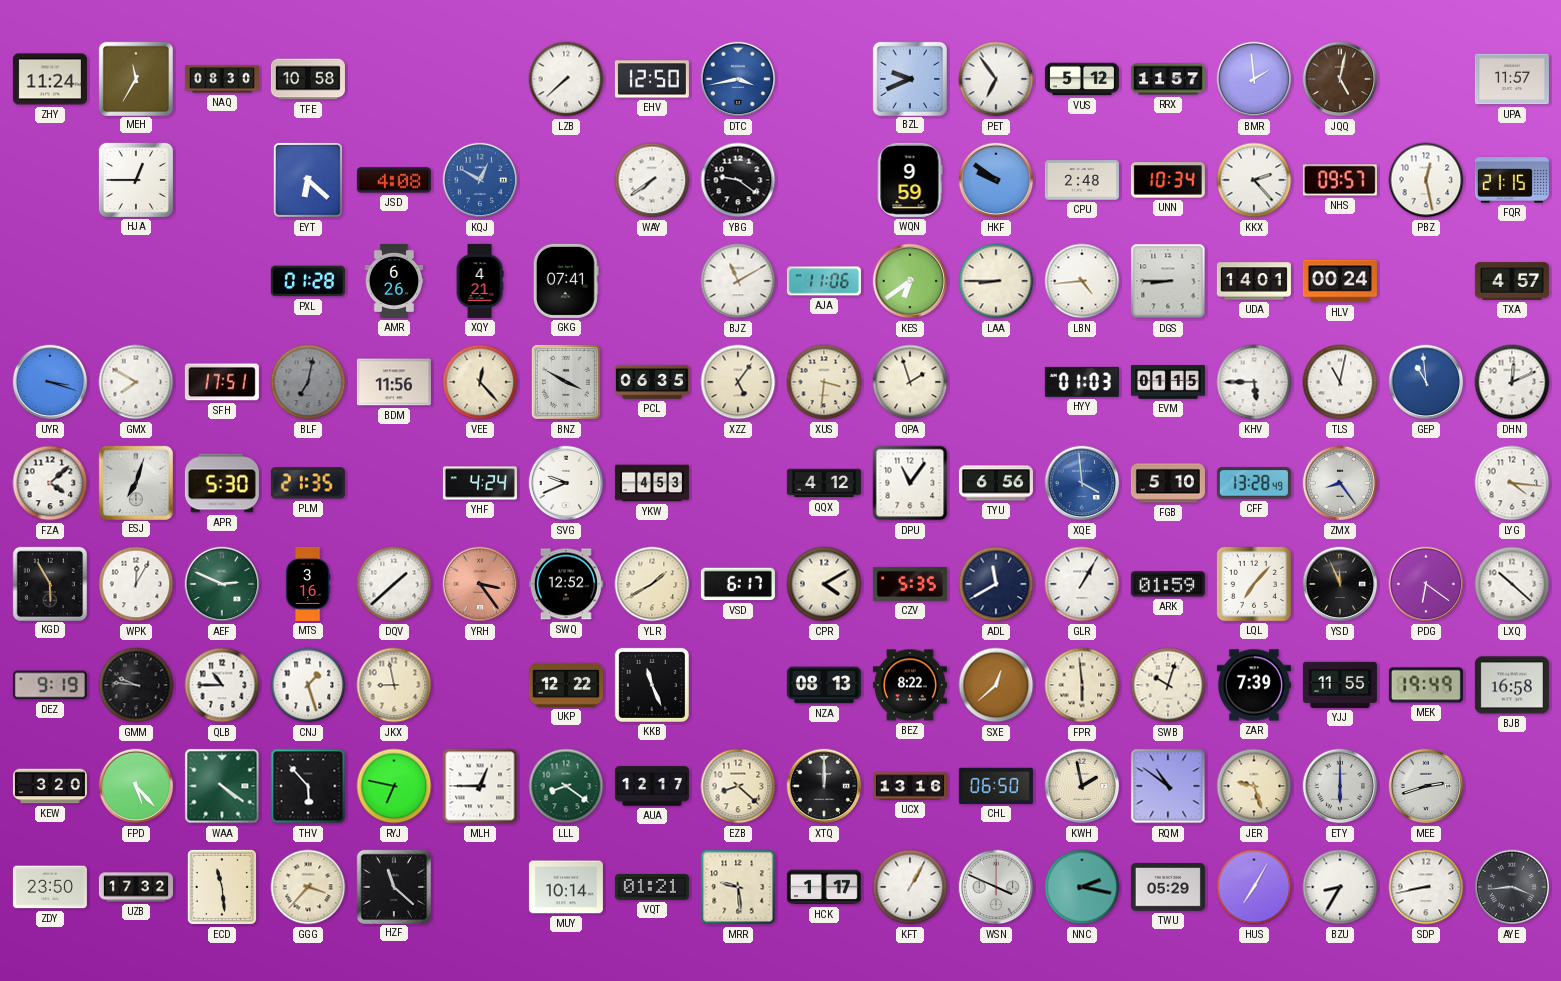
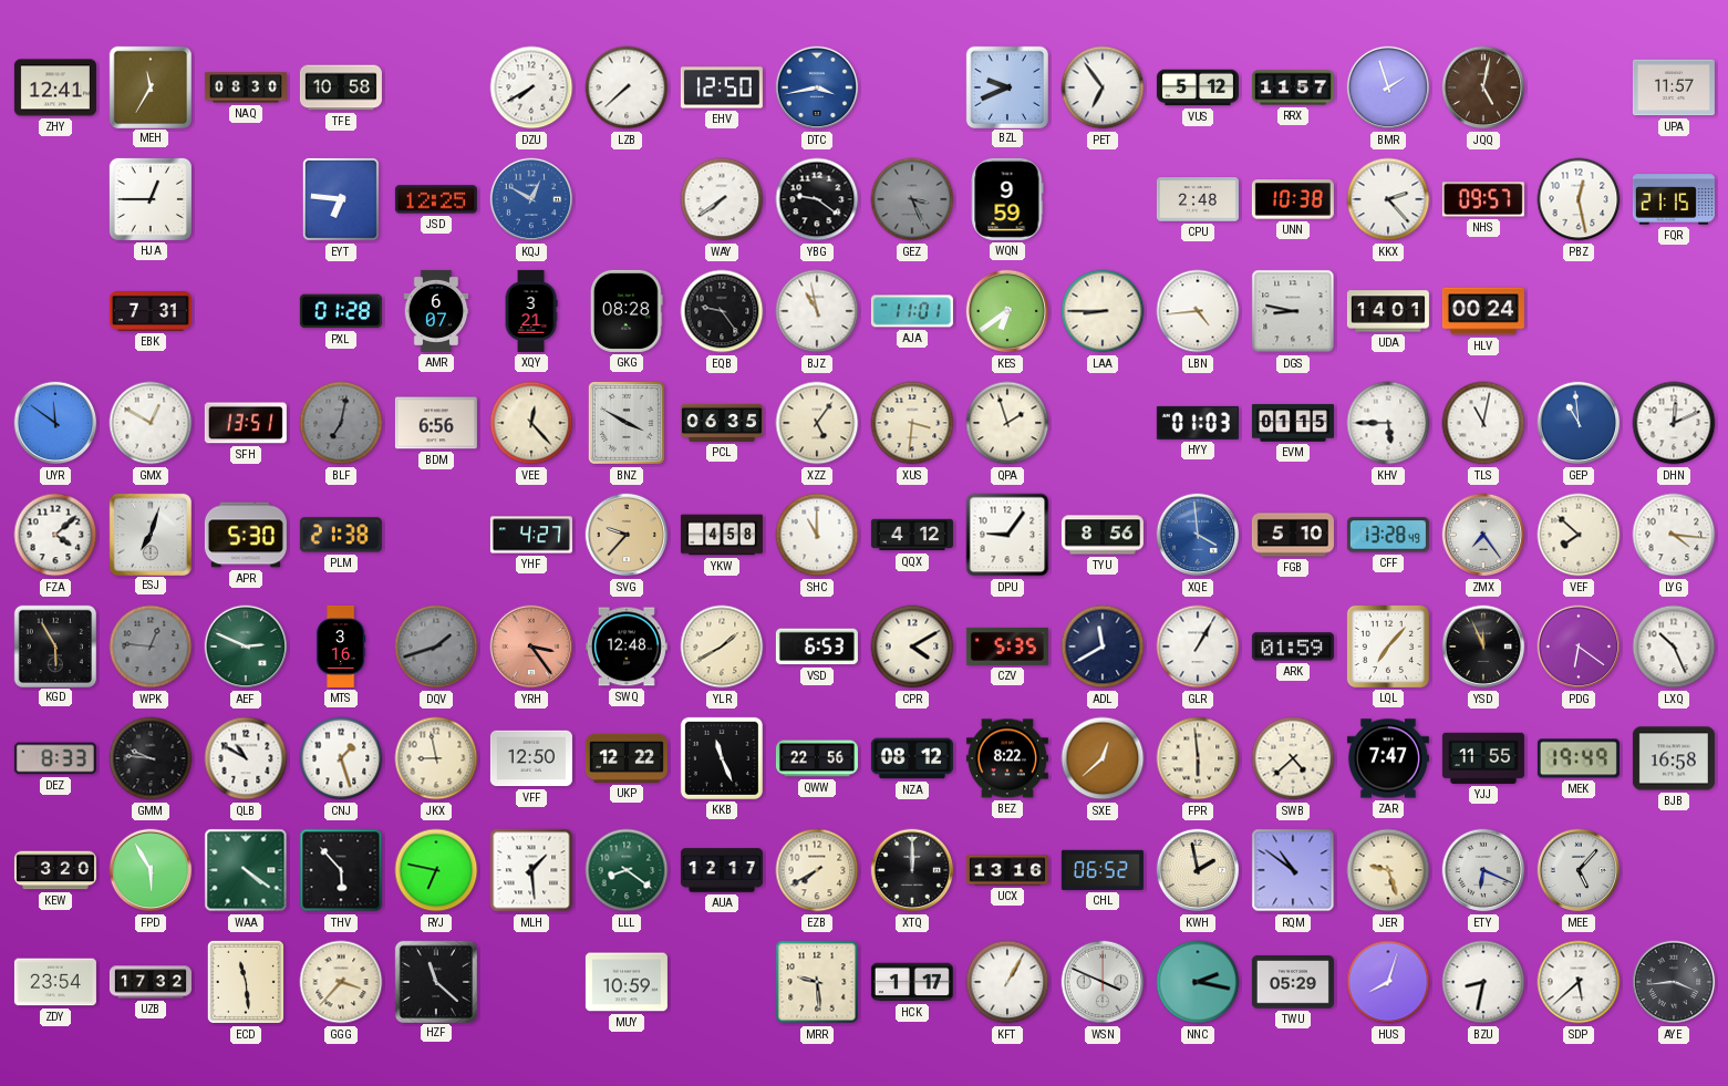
ZHY: 11:24 -> 12:41
DZU: none -> 7:40
BMR: 1:59 -> 1:57
EYT: 6:22 -> 6:46
JSD: 4:08 -> 12:25
GEZ: none -> 3:26
HKF: 9:51 -> none
UNN: 10:34 -> 10:38
EBK: none -> 7:31
AMR: 6:26 -> 6:07
XQY: 4:21 -> 3:21
GKG: 07:41 -> 08:28
EQB: none -> 9:24
BJZ: 11:10 -> 10:58
AJA: 11:06 -> 11:01
DGS: 8:45 -> 8:47
TXA: 4:57 -> none
UYR: 3:18 -> 11:51
GMX: 7:50 -> 12:50
SFH: 17:51 -> 13:51
BDM: 11:56 -> 6:56
PLM: 21:35 -> 21:38
YHF: 4:24 -> 4:27
SVG: 9:41 -> 9:37
SVG dial: white -> champagne
YKW: 4:53 -> 4:58
SHC: none -> 11:00
DPU: 11:06 -> 9:06
TYU: 6:56 -> 8:56
ZMX: 8:24 -> 7:24
VEF: none -> 7:52
WPK: 12:05 -> 12:46
WPK dial: white -> grey
DQV: 1:38 -> 1:42
DQV dial: white -> grey
SWQ: 12:52 -> 12:48
VSD: 6:17 -> 6:53
LXQ: 10:22 -> 10:26
DEZ: 9:19 -> 8:33
QLB: 10:45 -> 10:50
VFF: none -> 12:50
QWW: none -> 22:56
NZA: 08:13 -> 08:12
SWB: 10:03 -> 4:38
ZAR: 7:39 -> 7:47
FPD: 5:23 -> 5:55
MLH: 12:45 -> 1:29
EZB: 8:22 -> 7:40
CHL: 06:50 -> 06:52
ETY: 6:00 -> 6:19
MEE: 2:42 -> 5:07
ZDY: 23:50 -> 23:54
MUY: 10:14 -> 10:59
VQT: 01:21 -> none
HUS: 7:05 -> 8:03
BZU: 8:35 -> 8:32
SDP: 8:43 -> 5:38
